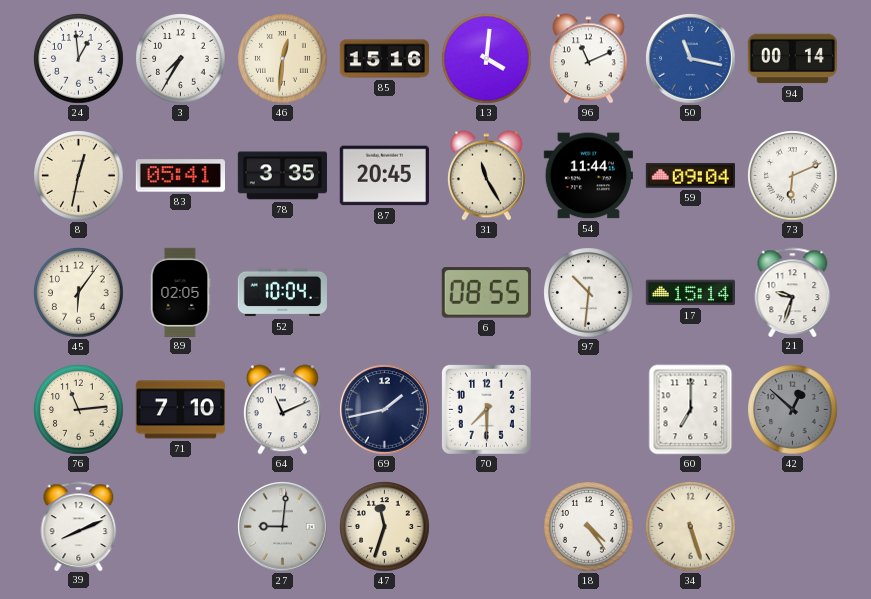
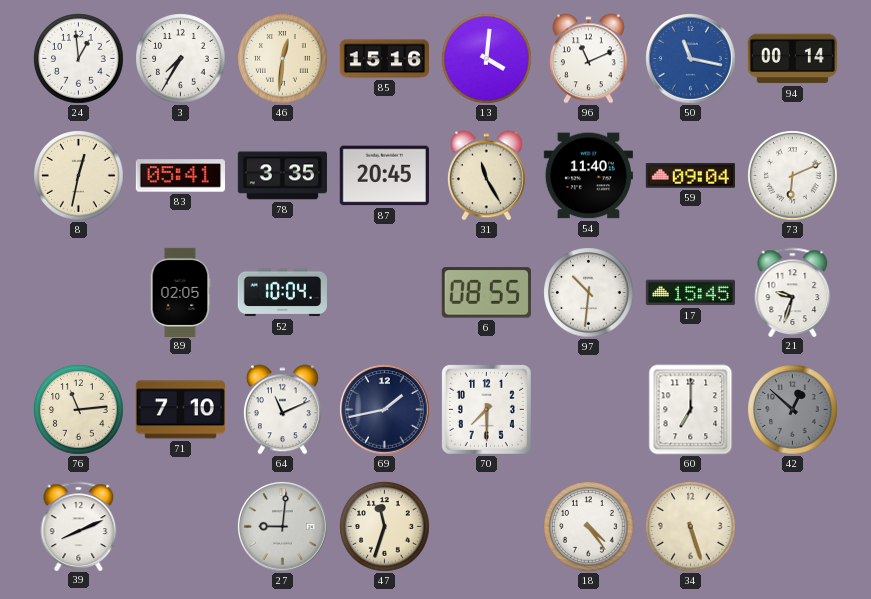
54: 11:44 -> 11:40
45: 6:06 -> none
17: 15:14 -> 15:45
